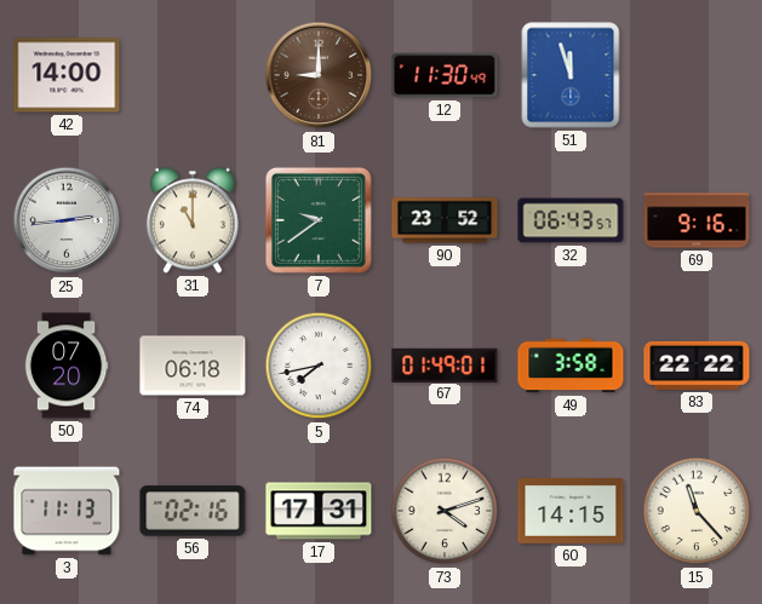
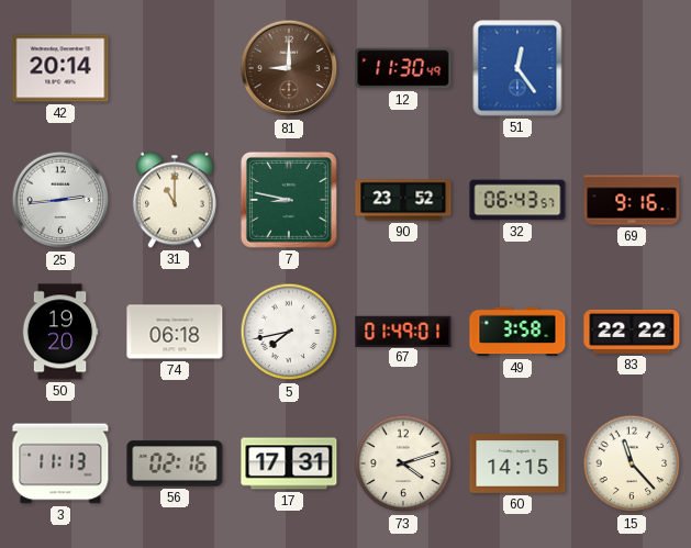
42: 14:00 -> 20:14
51: 11:57 -> 12:24
7: 9:39 -> 8:47
50: 07:20 -> 19:20
